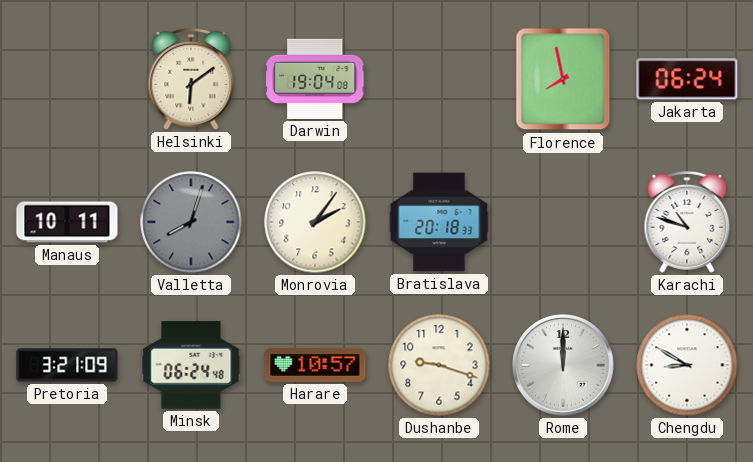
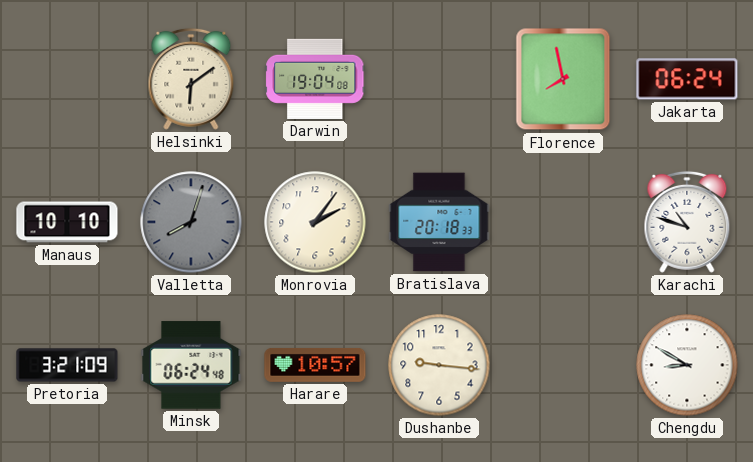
Manaus: 10:11 -> 10:10
Dushanbe: 9:18 -> 9:16
Rome: 12:00 -> none
